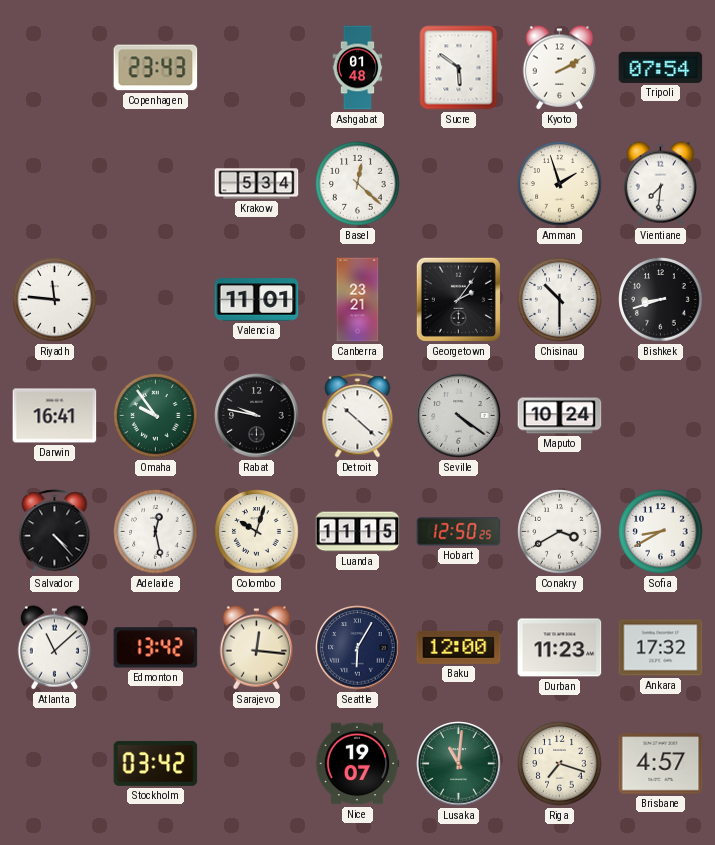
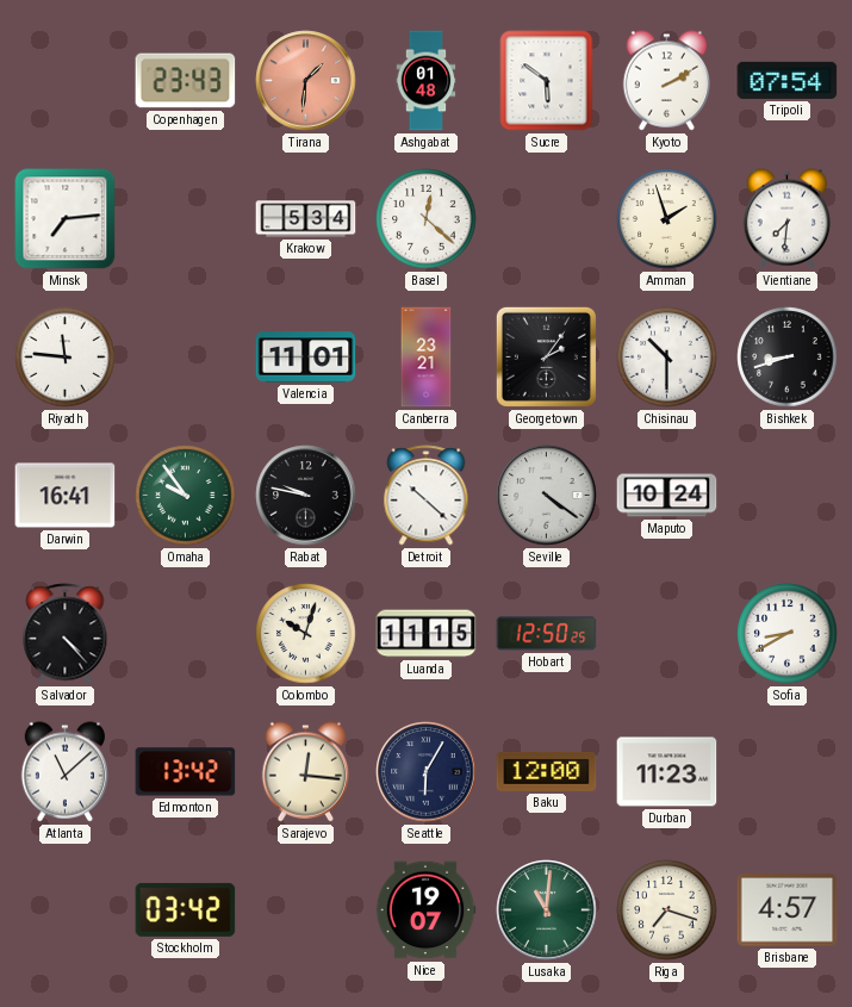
Tirana: none -> 1:31
Minsk: none -> 7:14
Adelaide: 12:28 -> none
Conakry: 3:40 -> none
Ankara: 17:32 -> none
